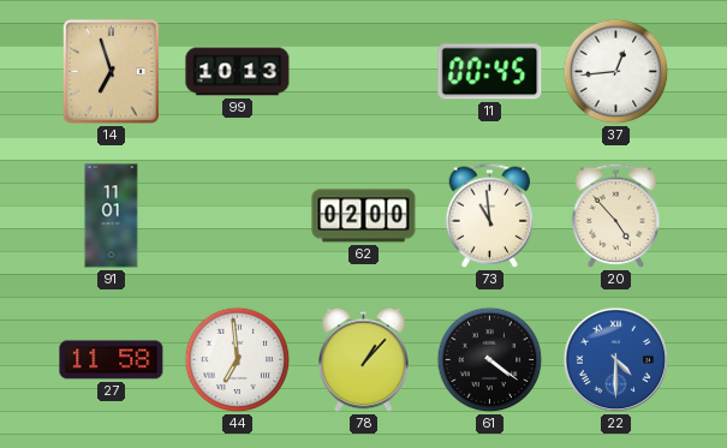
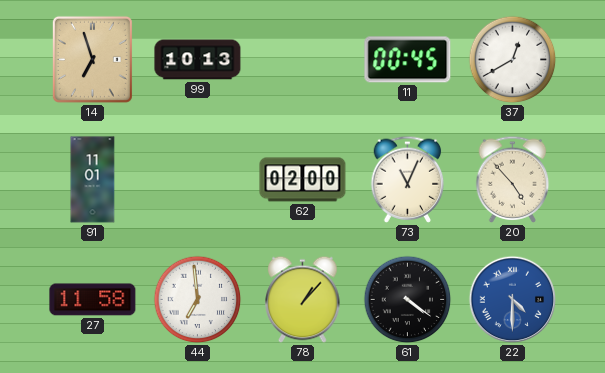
37: 12:44 -> 12:40
73: 10:59 -> 11:04
